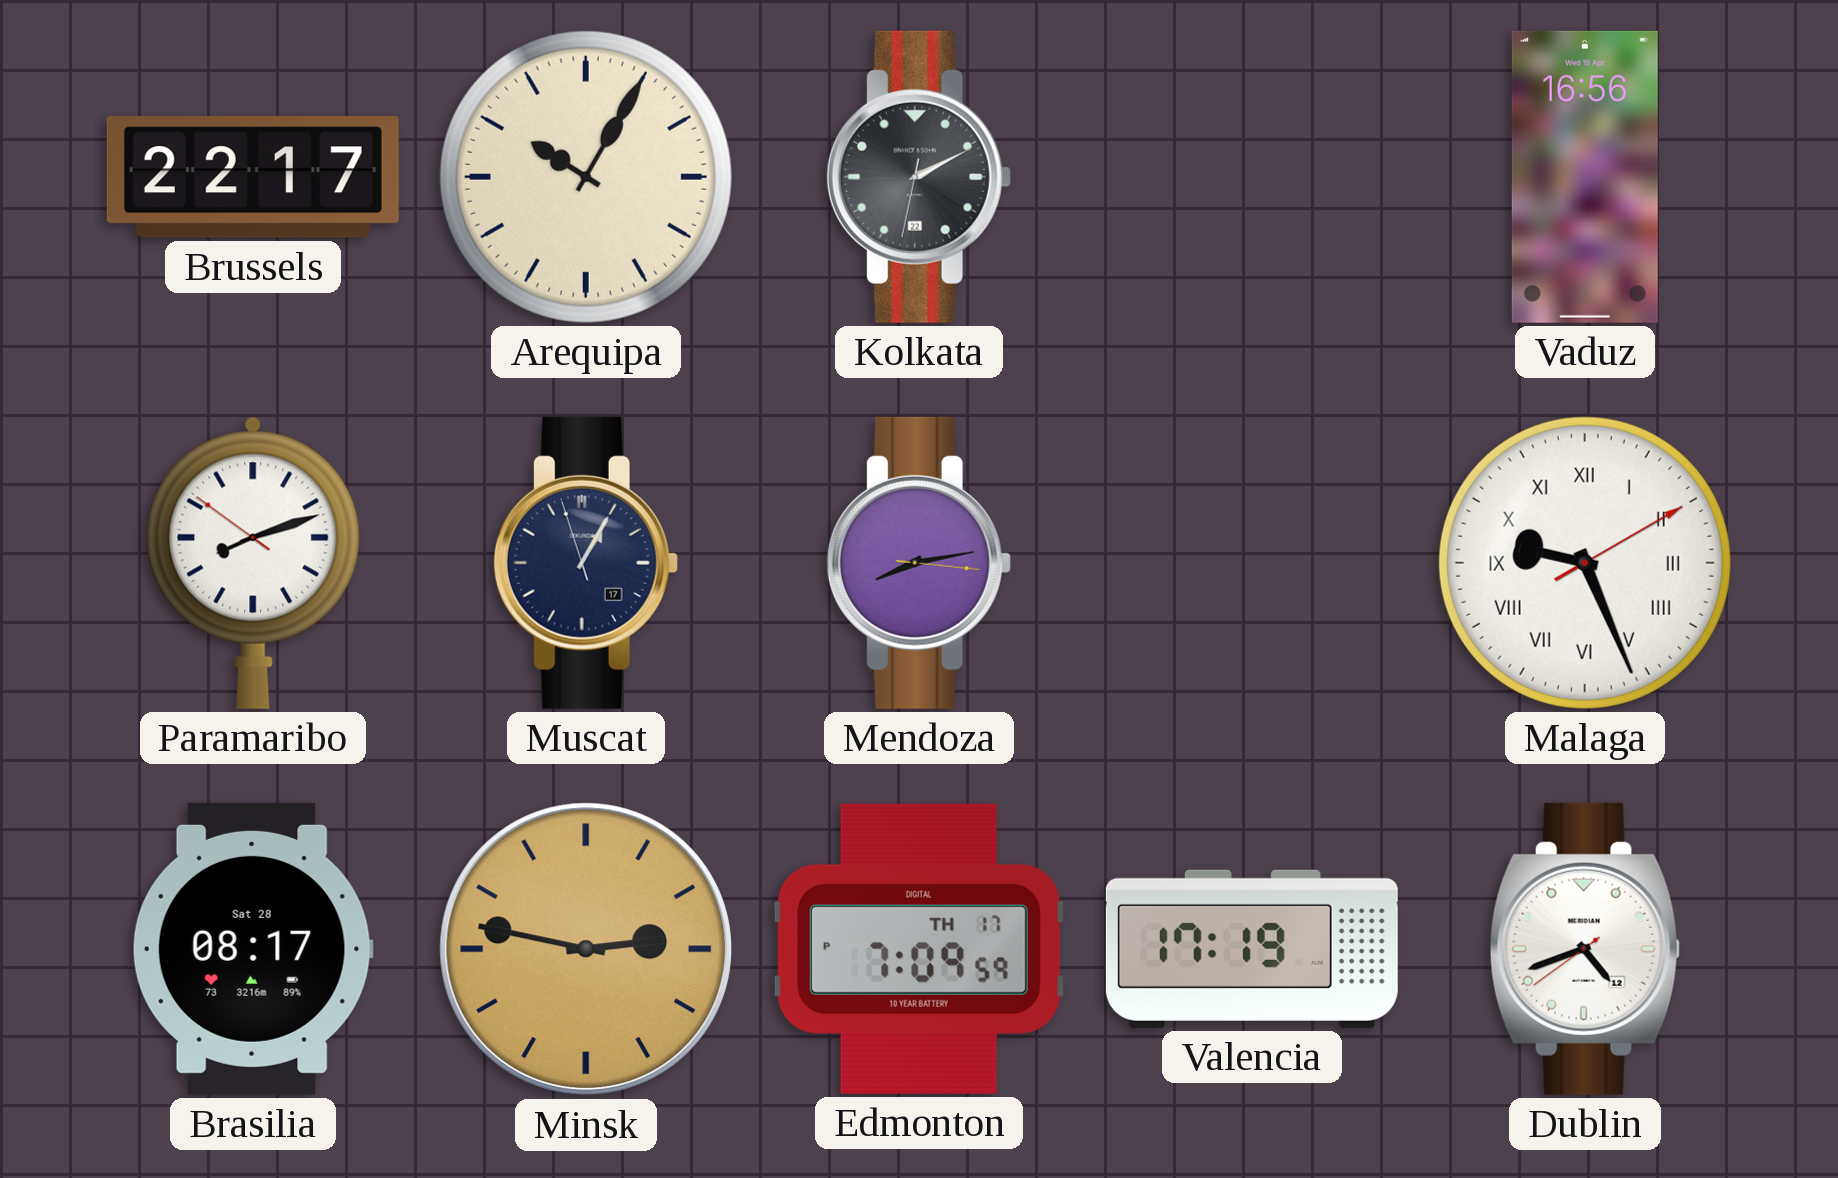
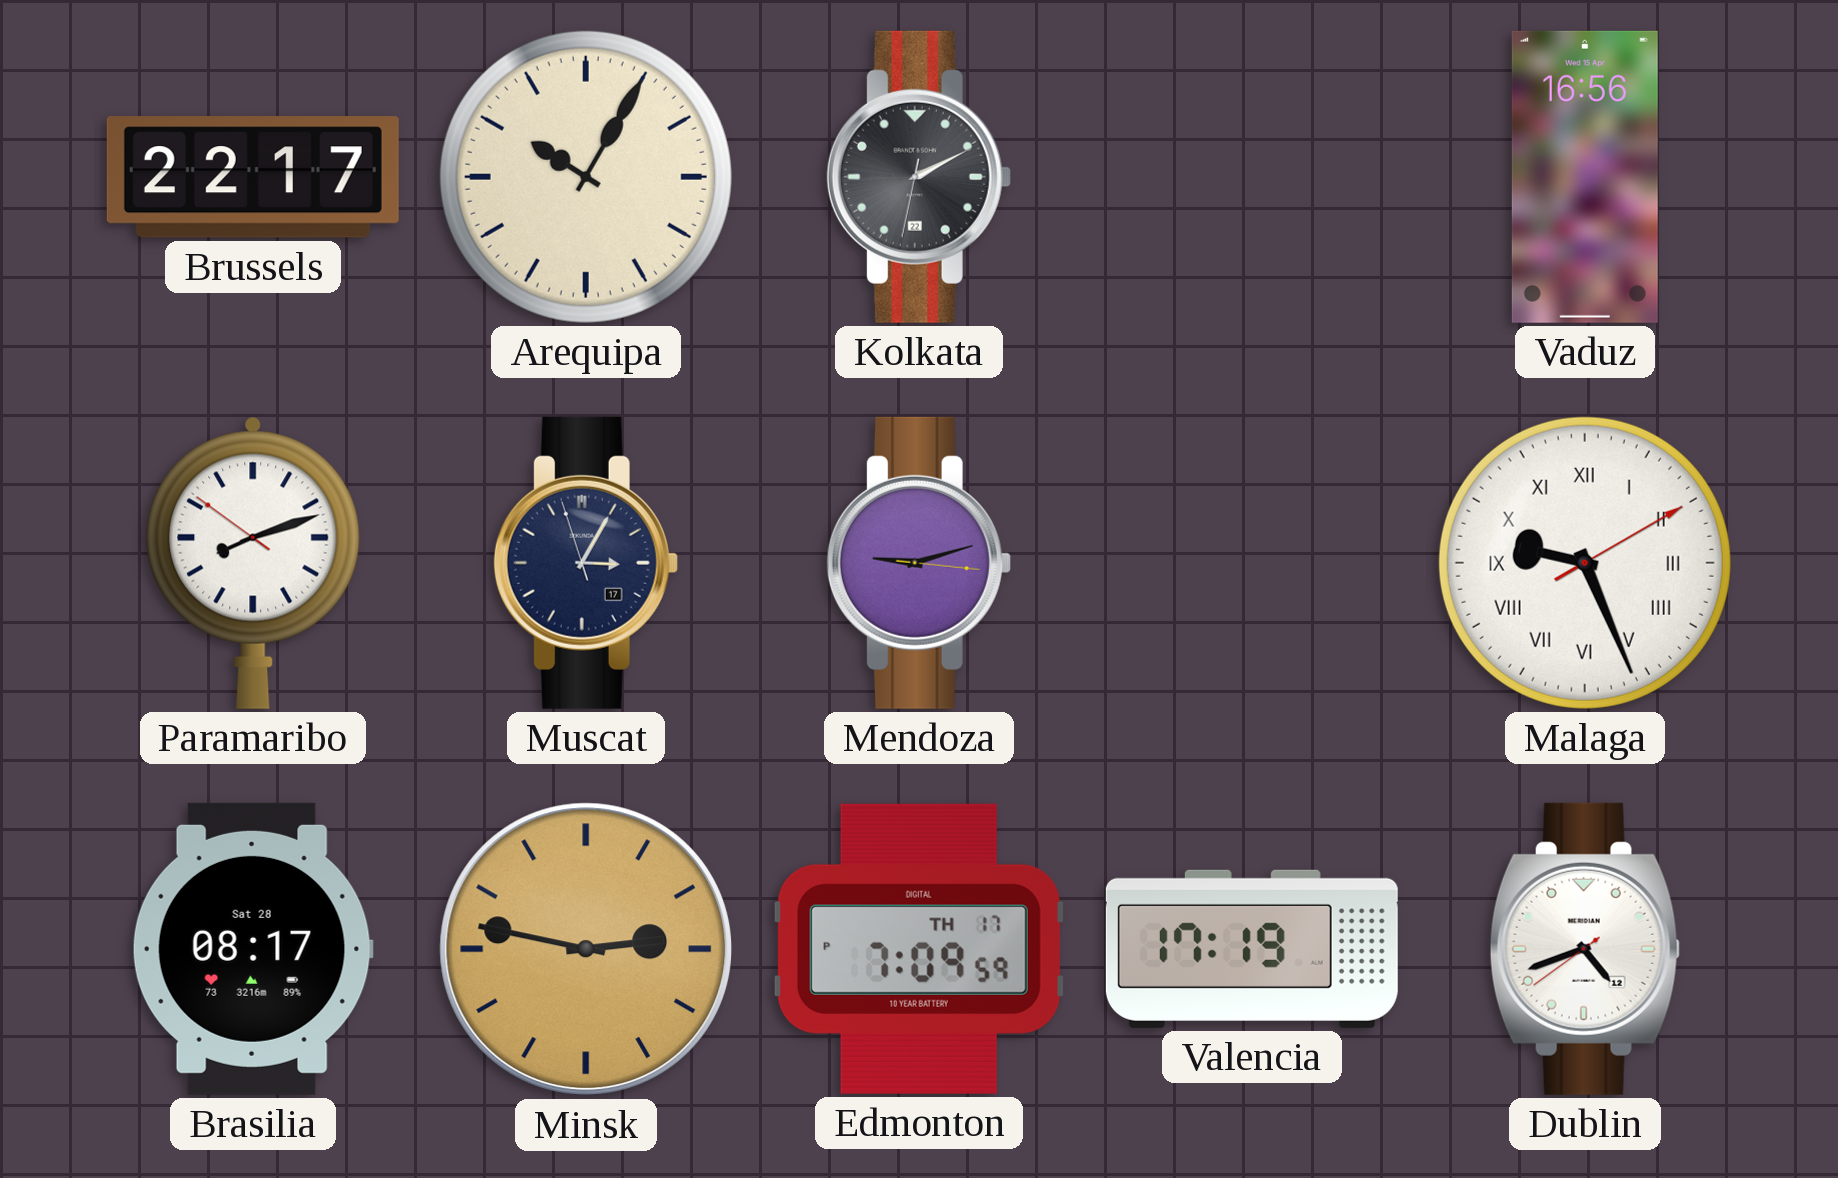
Muscat: 1:04 -> 3:04
Mendoza: 8:13 -> 9:12
